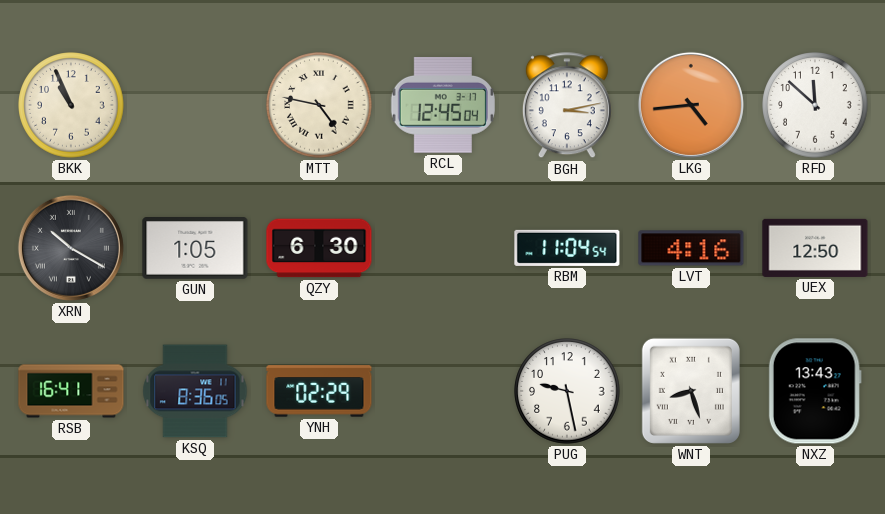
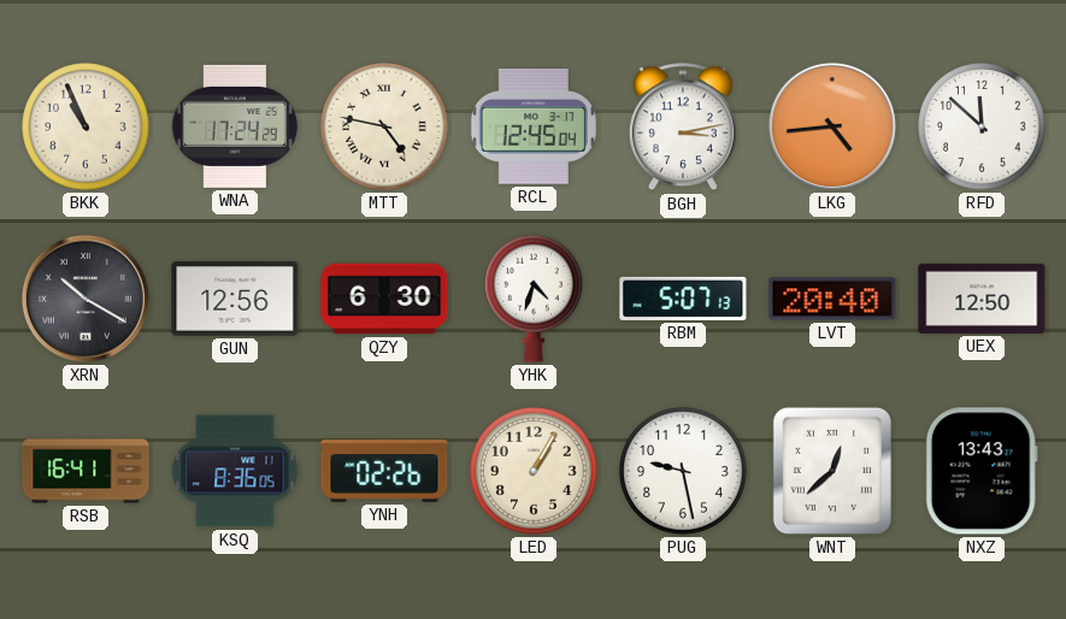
WNA: none -> 17:24
GUN: 1:05 -> 12:56
YHK: none -> 4:33
RBM: 11:04 -> 5:07
LVT: 4:16 -> 20:40
YNH: 02:29 -> 02:26
LED: none -> 1:05
WNT: 8:27 -> 12:38
